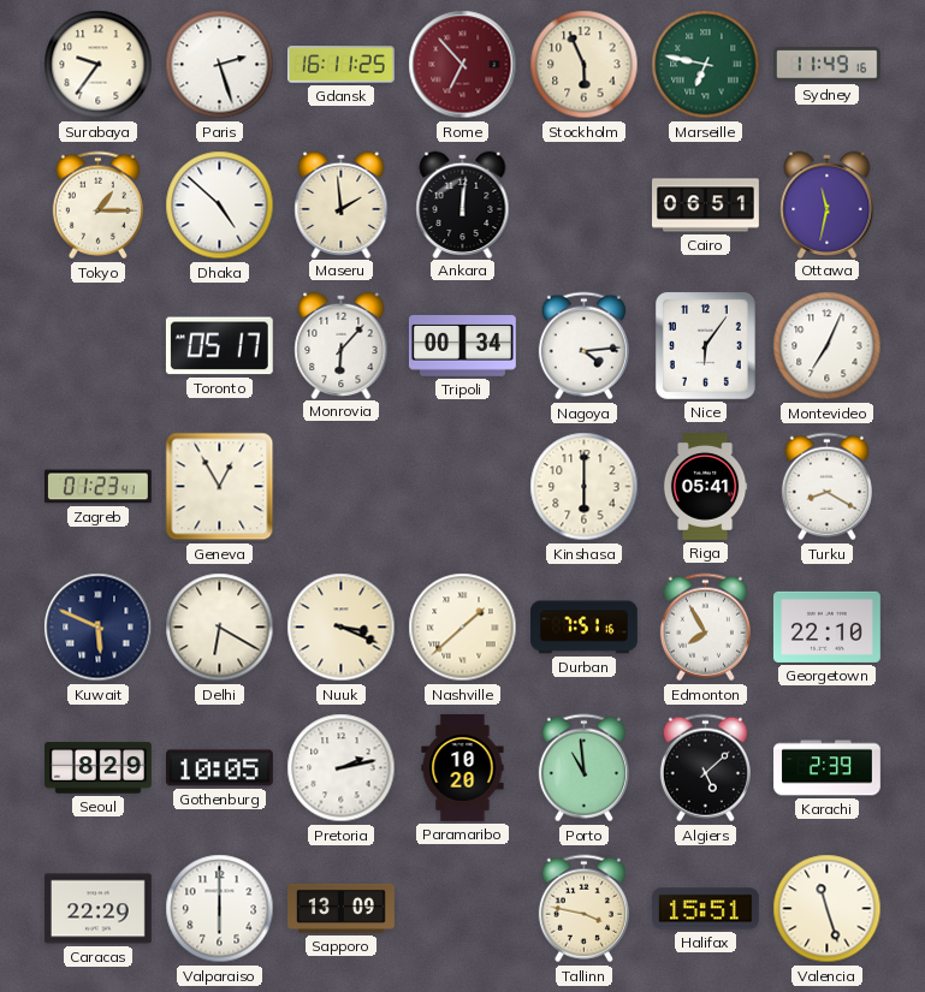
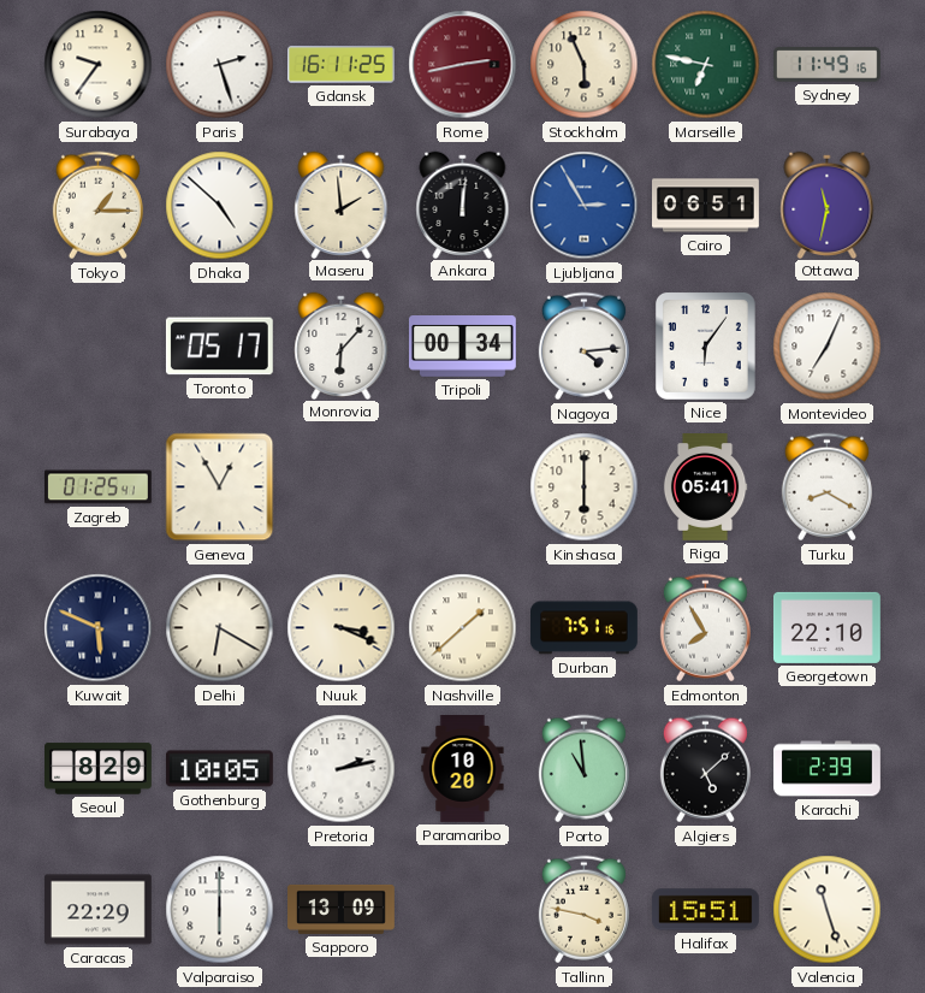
Rome: 6:53 -> 2:43
Ljubljana: none -> 2:55
Zagreb: 01:23 -> 01:25
